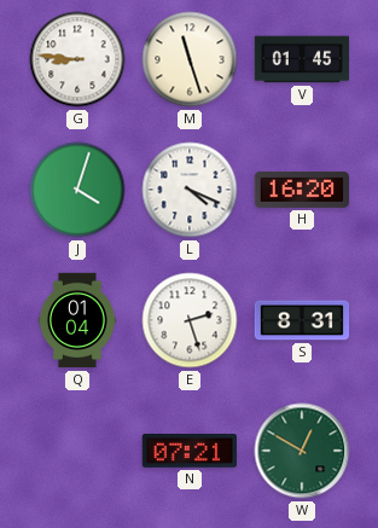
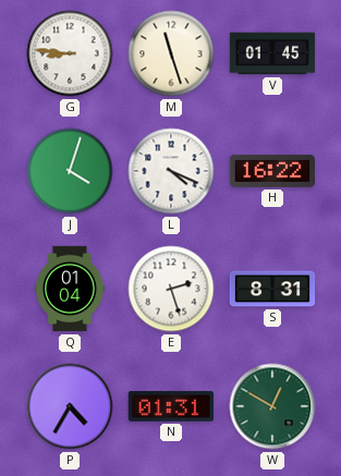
H: 16:20 -> 16:22
P: none -> 4:35
N: 07:21 -> 01:31
